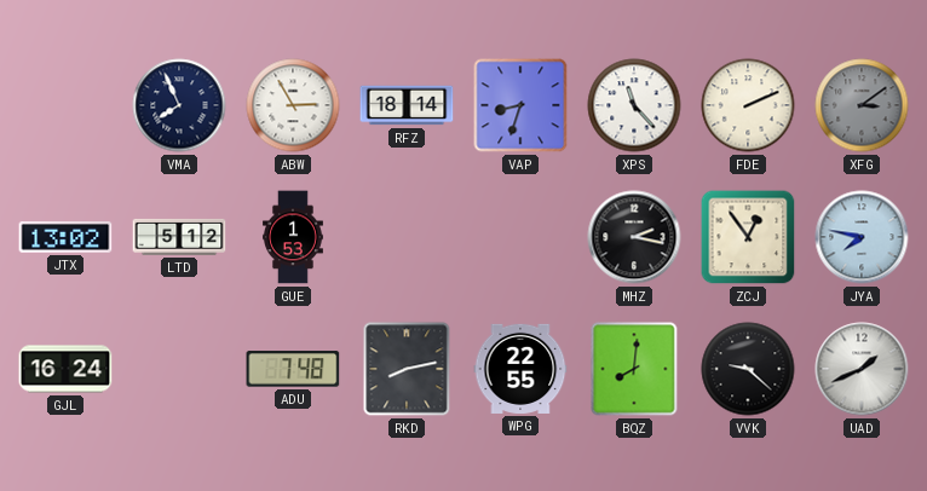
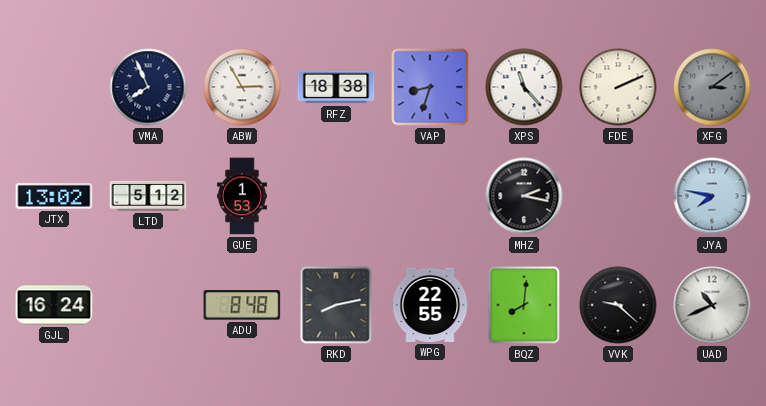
RFZ: 18:14 -> 18:38
ZCJ: 12:54 -> none
ADU: 7:48 -> 8:48
UAD: 1:41 -> 10:41
